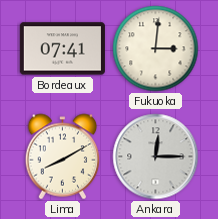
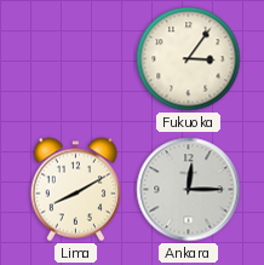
Bordeaux: 07:41 -> none
Fukuoka: 3:01 -> 3:06
